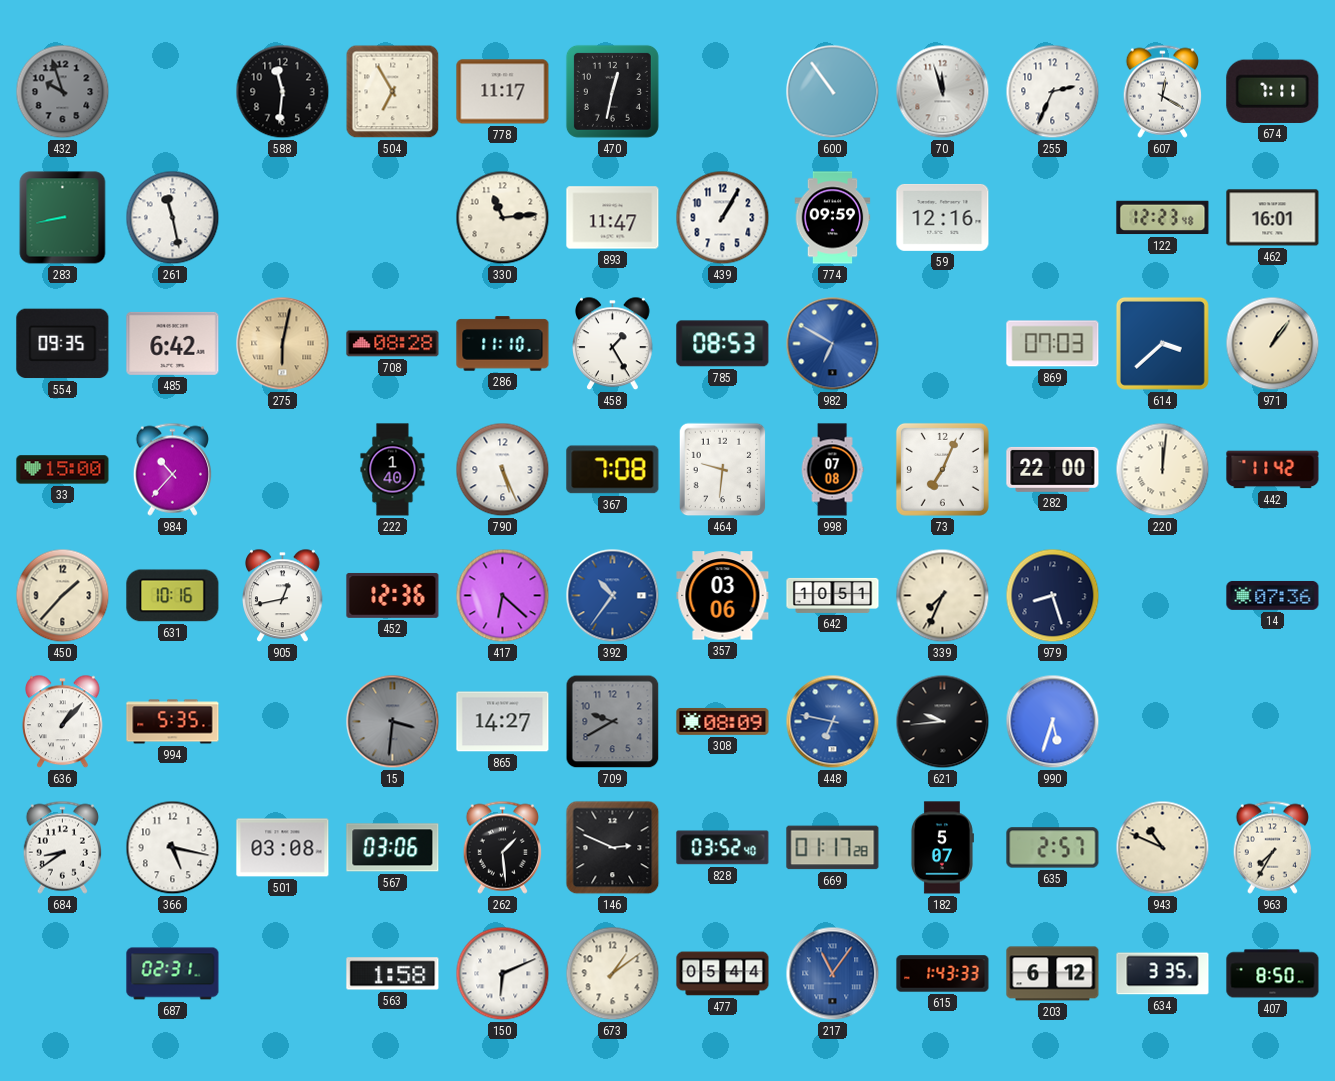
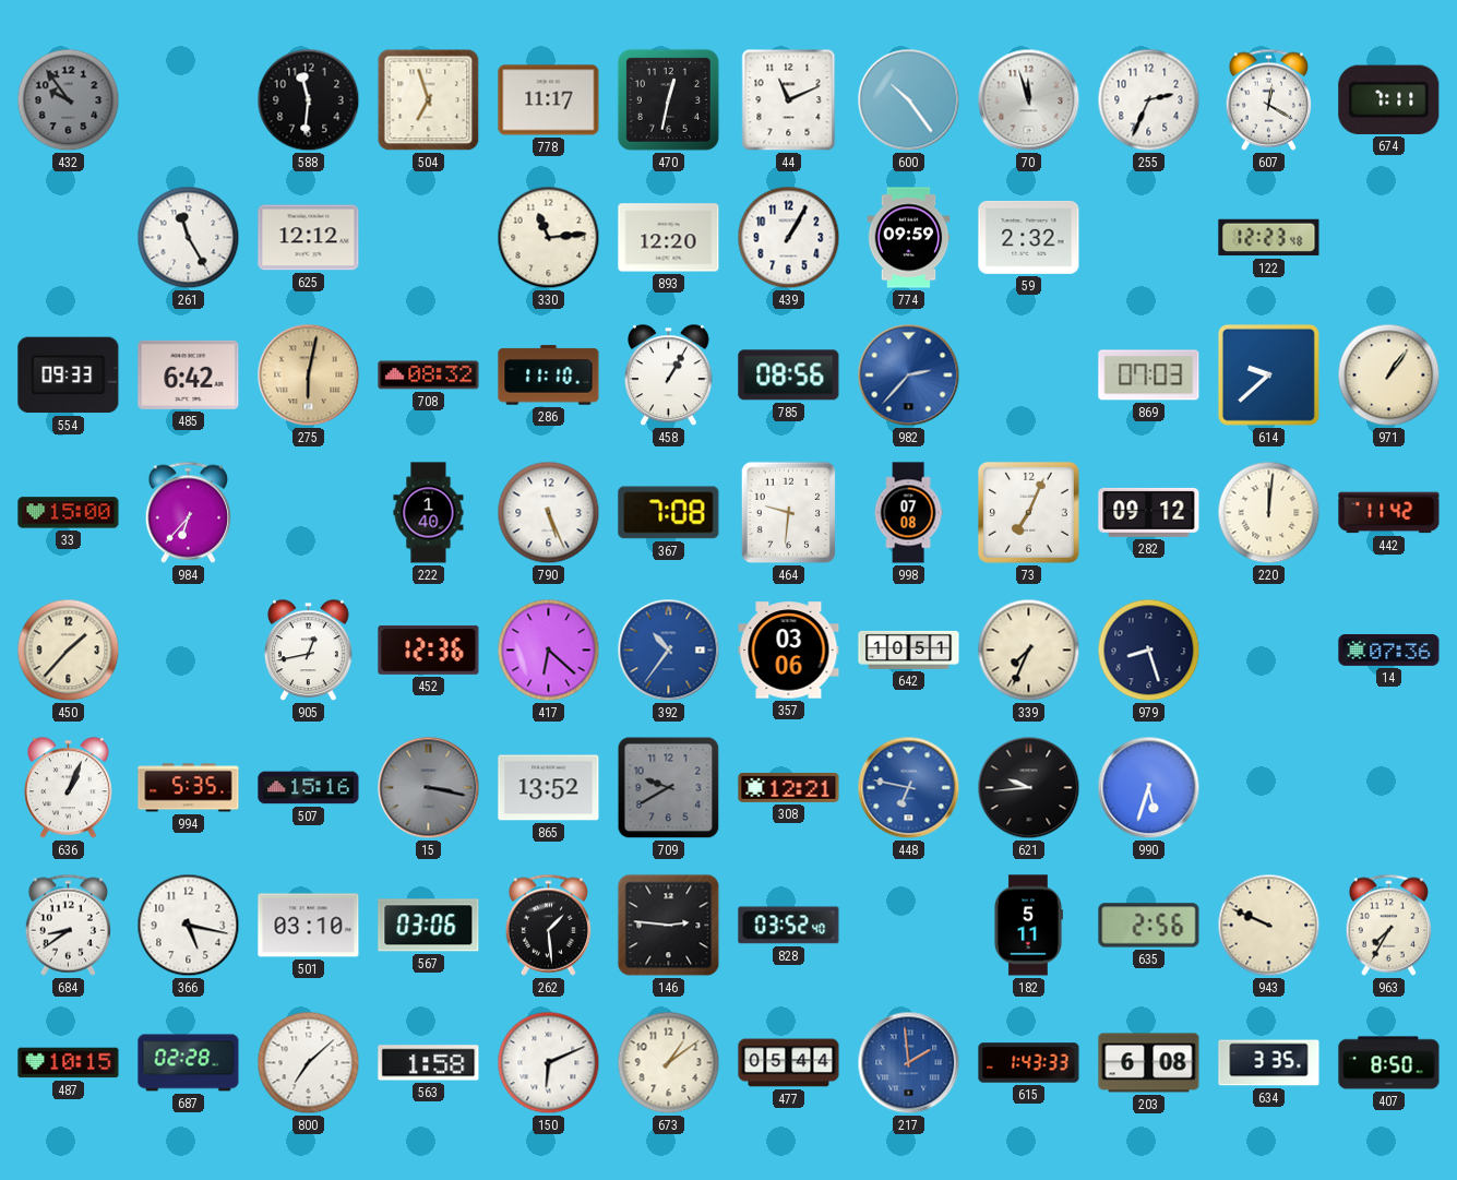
432: 9:57 -> 9:54
504: 6:55 -> 6:57
44: none -> 11:11
600: 10:54 -> 10:24
283: 8:43 -> none
261: 11:28 -> 11:25
625: none -> 12:12
893: 11:47 -> 12:20
59: 12:16 -> 2:32
462: 16:01 -> none
554: 09:35 -> 09:33
708: 08:28 -> 08:32
458: 1:25 -> 1:05
785: 08:53 -> 08:56
982: 6:50 -> 2:37
614: 3:38 -> 9:38
984: 10:37 -> 6:37
282: 22:00 -> 09:12
631: 10:16 -> none
636: 1:07 -> 1:04
507: none -> 15:16
15: 3:31 -> 3:17
865: 14:27 -> 13:52
308: 08:09 -> 12:21
501: 03:08 -> 03:10
146: 2:49 -> 2:46
669: 01:17 -> none
182: 5:07 -> 5:11
635: 2:57 -> 2:56
943: 10:49 -> 9:49
487: none -> 10:15
687: 02:31 -> 02:28
800: none -> 7:08
217: 11:06 -> 1:59
203: 6:12 -> 6:08
